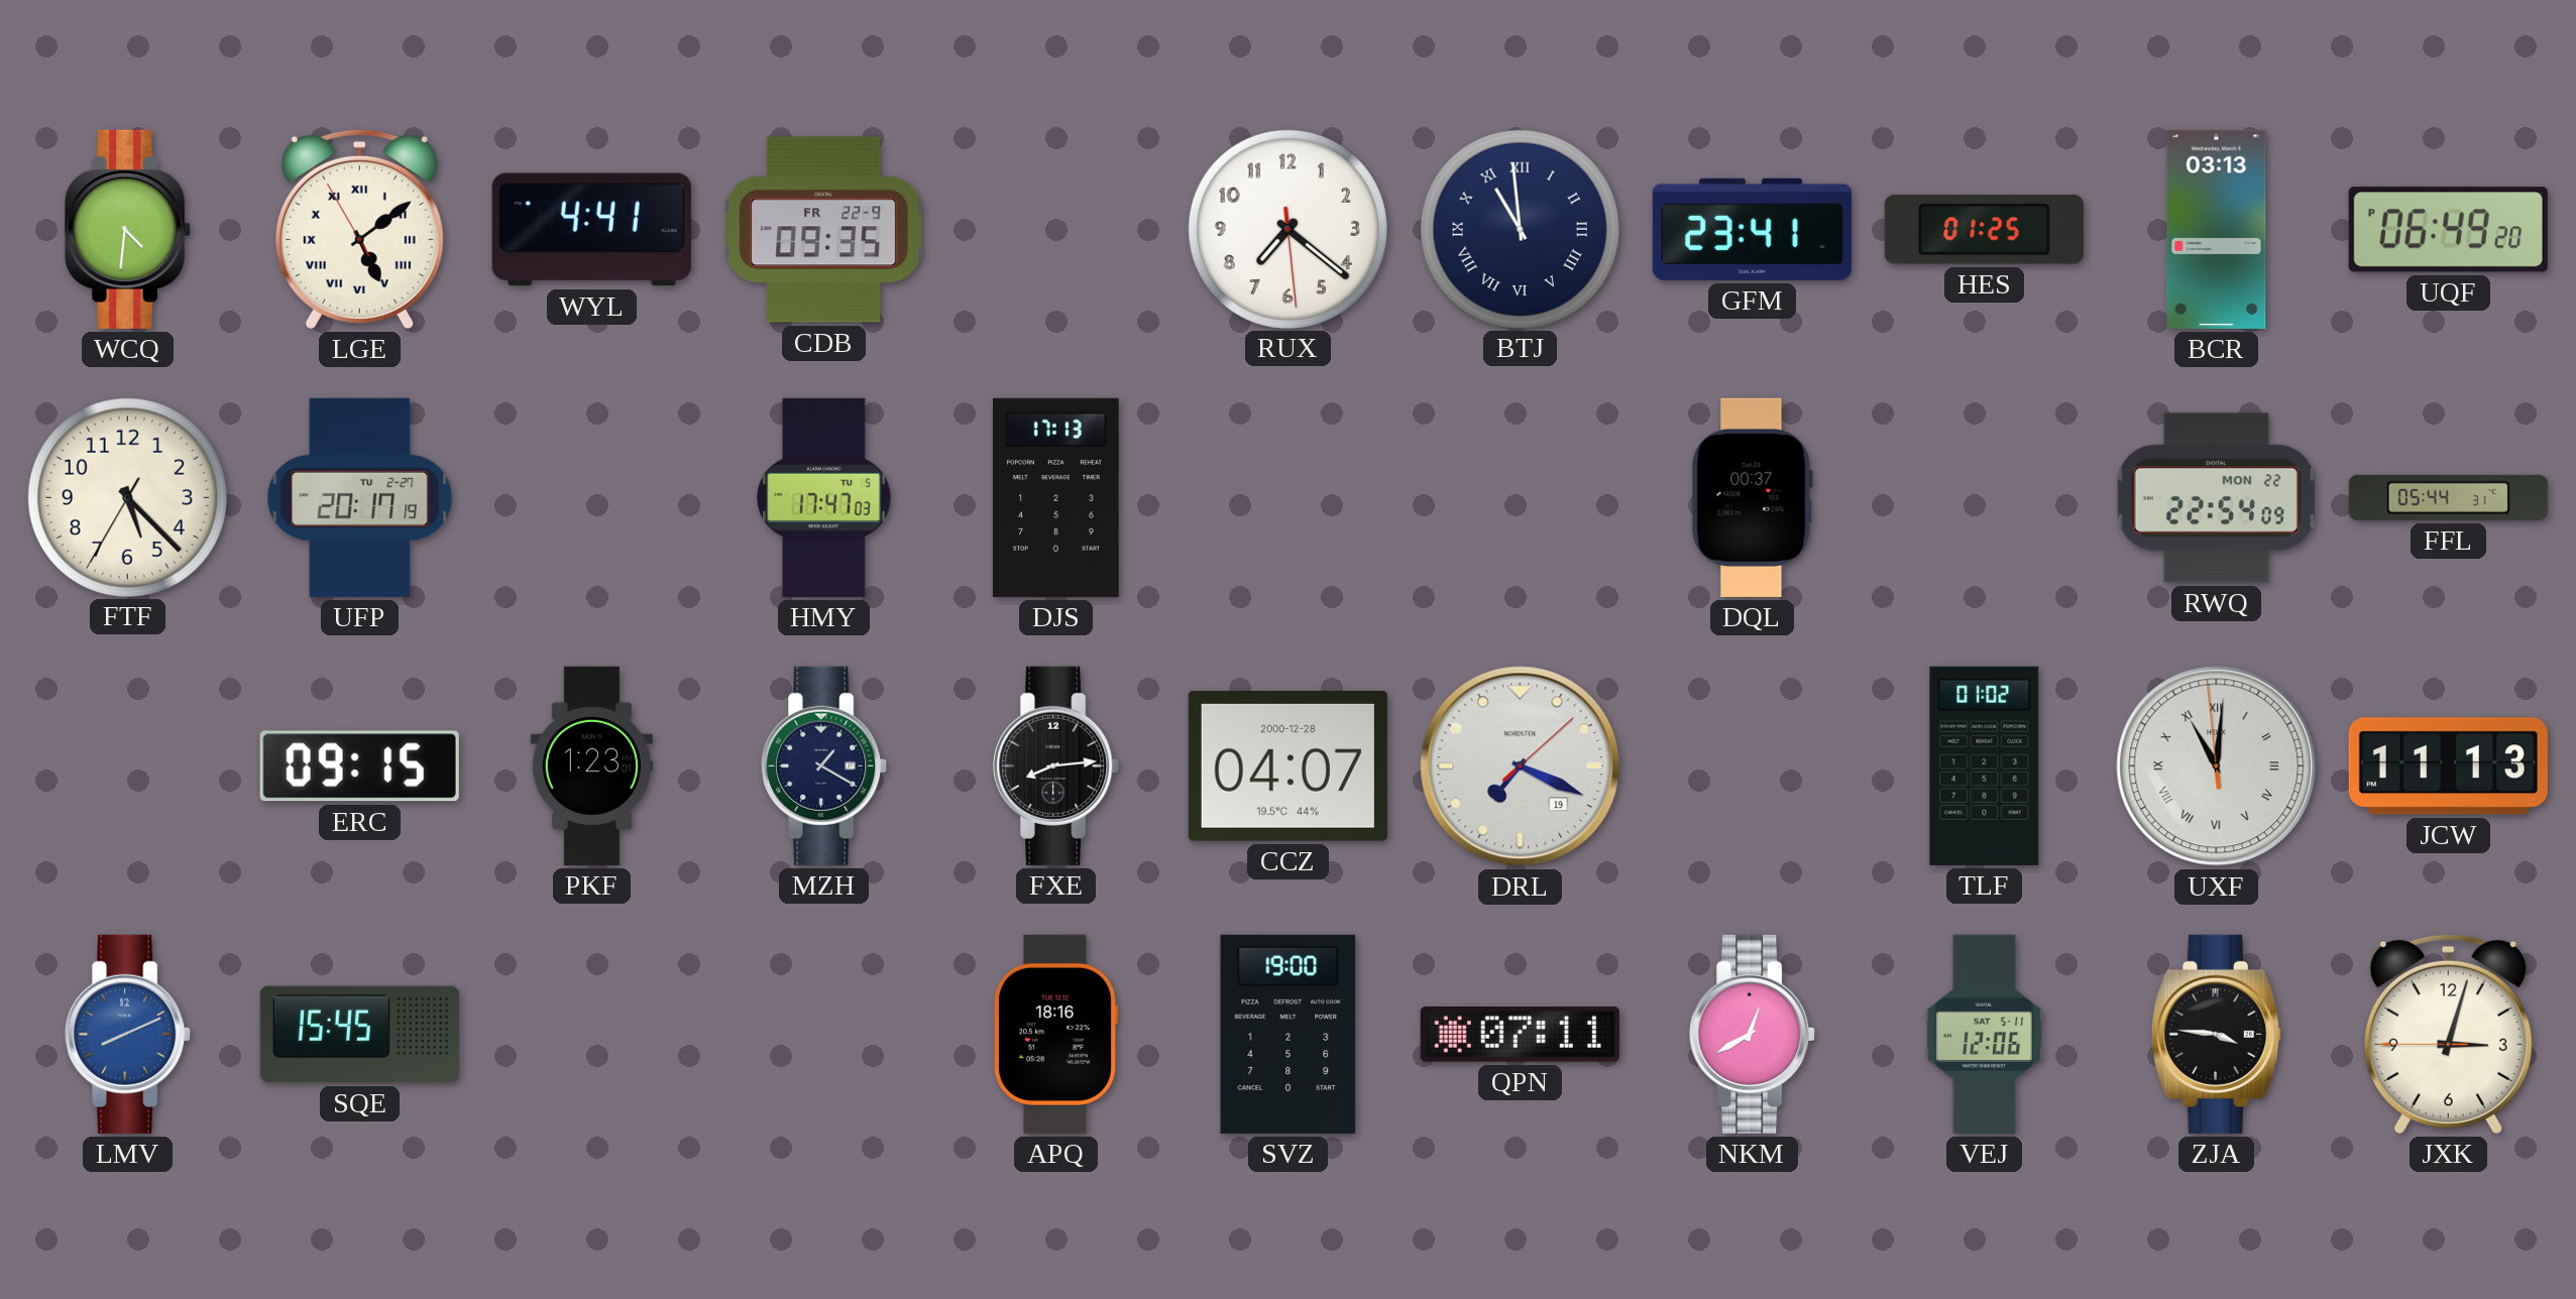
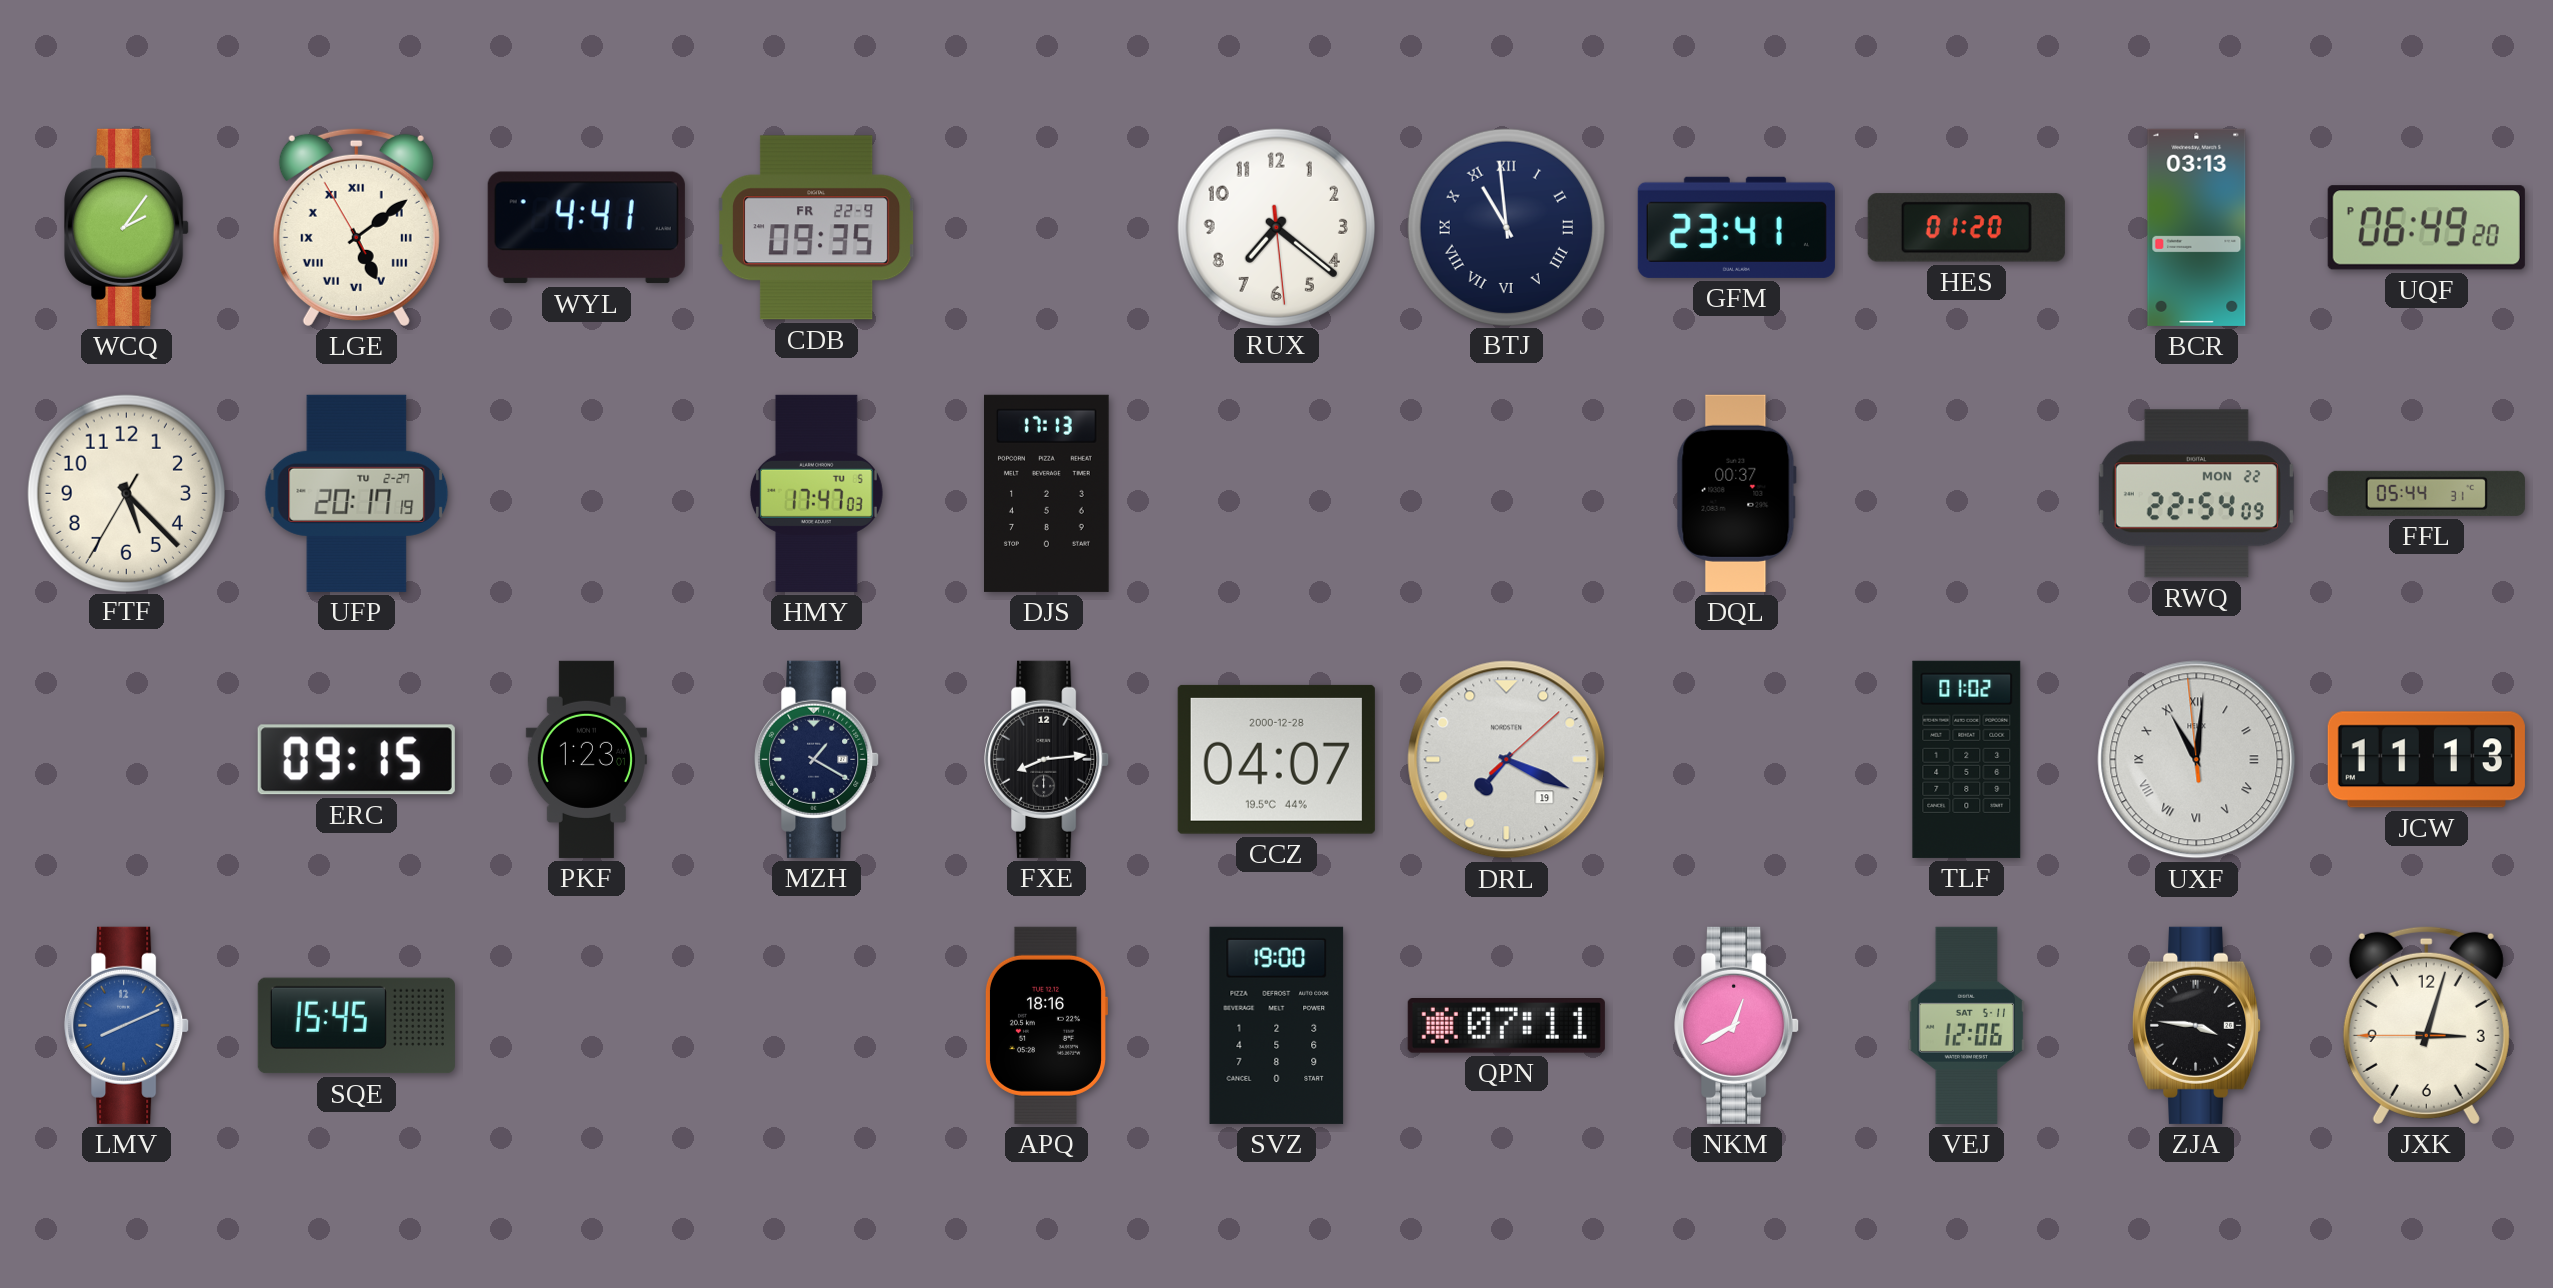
WCQ: 4:31 -> 2:06
HES: 01:25 -> 01:20
